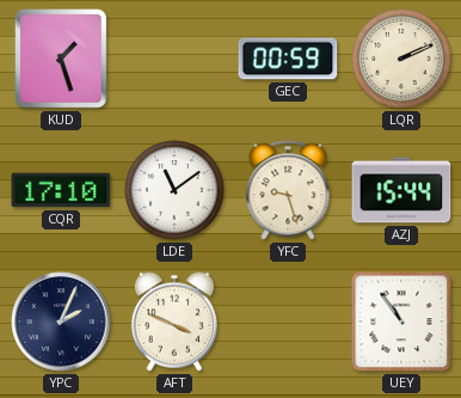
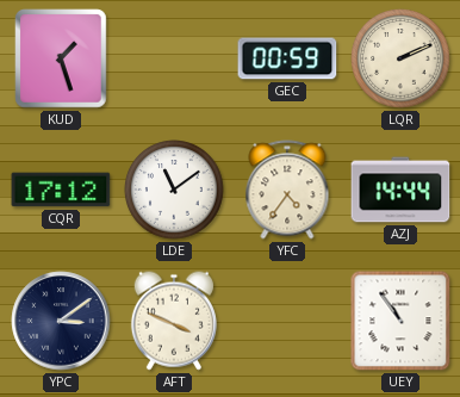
CQR: 17:10 -> 17:12
YFC: 9:27 -> 4:36
AZJ: 15:44 -> 14:44
YPC: 2:04 -> 3:09
